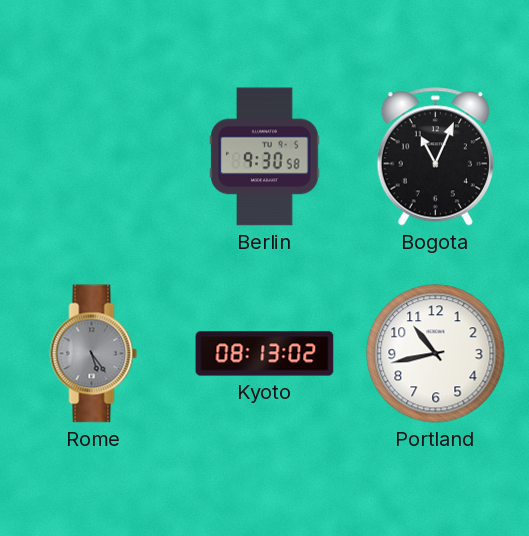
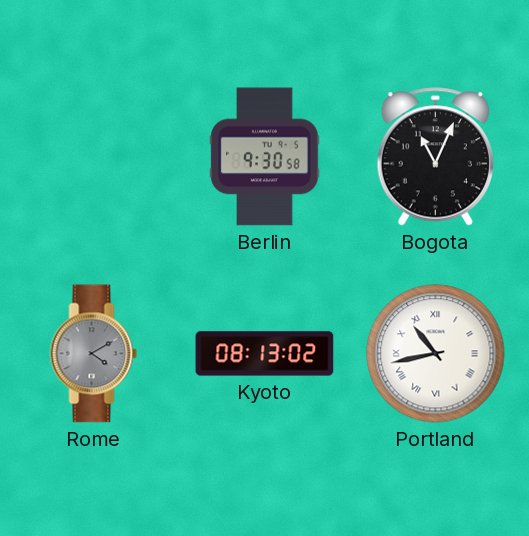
Rome: 5:24 -> 4:10
Portland numerals: Arabic -> Roman
